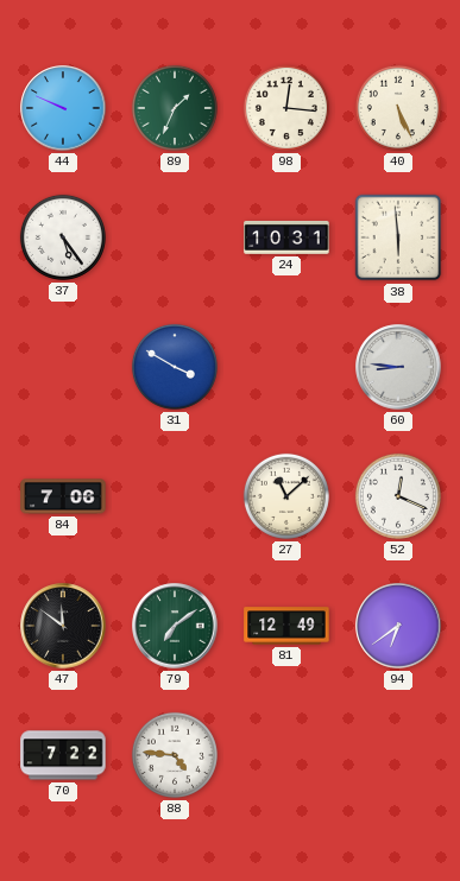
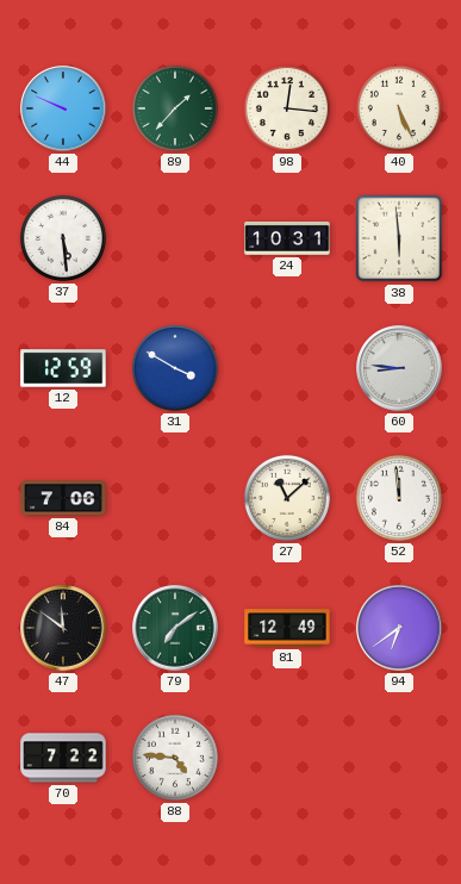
89: 1:34 -> 1:37
37: 5:24 -> 5:29
12: none -> 12:59
52: 12:19 -> 11:59
